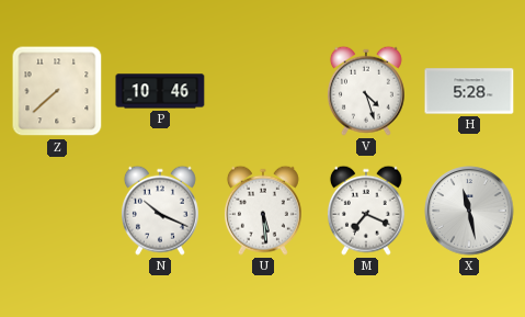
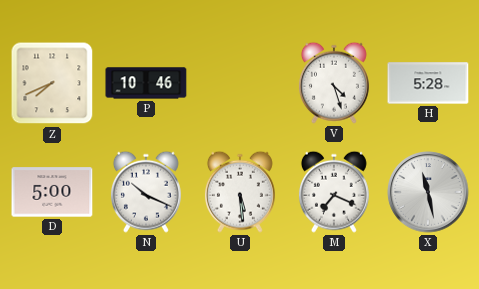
Z: 7:38 -> 7:41
D: none -> 5:00
